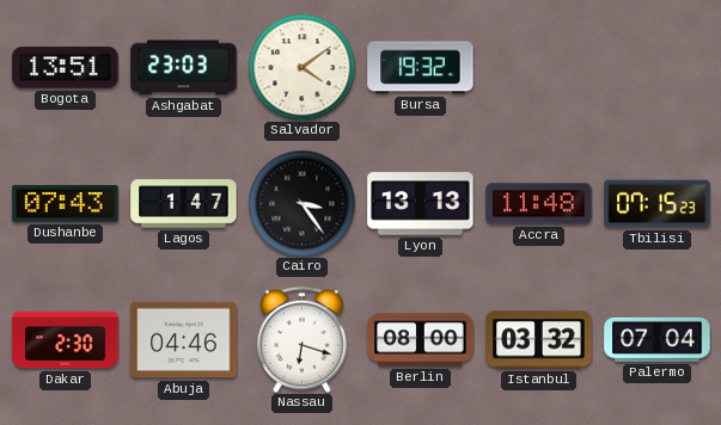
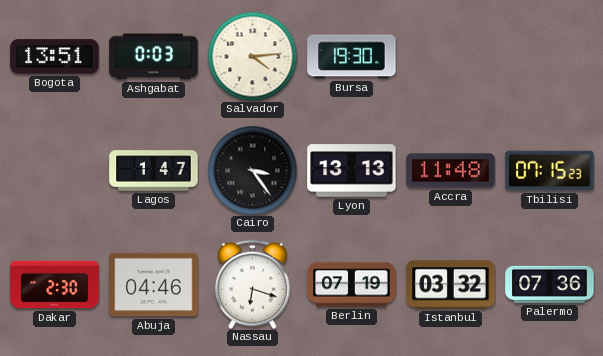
Ashgabat: 23:03 -> 0:03
Salvador: 4:09 -> 4:14
Bursa: 19:32 -> 19:30
Dushanbe: 07:43 -> none
Berlin: 08:00 -> 07:19
Palermo: 07:04 -> 07:36
